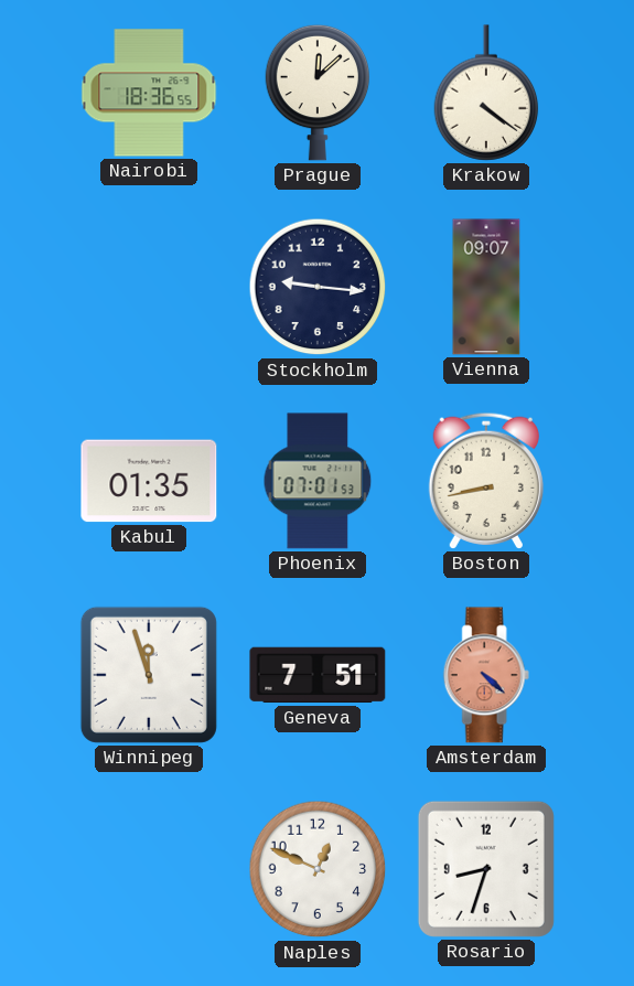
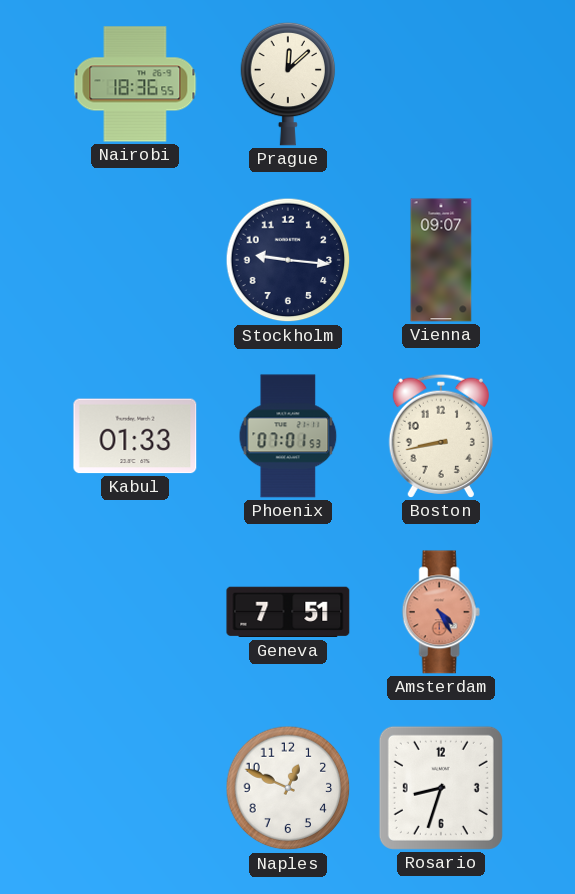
Krakow: 4:21 -> none
Kabul: 01:35 -> 01:33
Winnipeg: 11:57 -> none
Amsterdam: 4:22 -> 4:25
